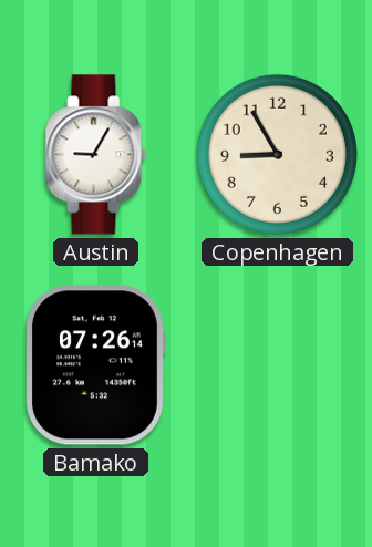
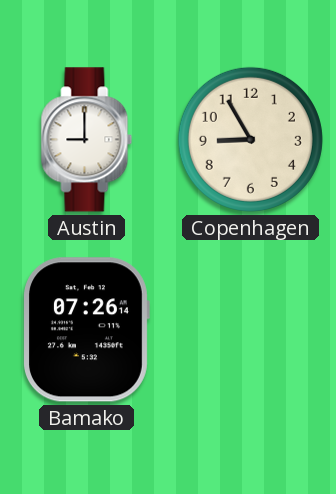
Austin: 9:05 -> 9:00
